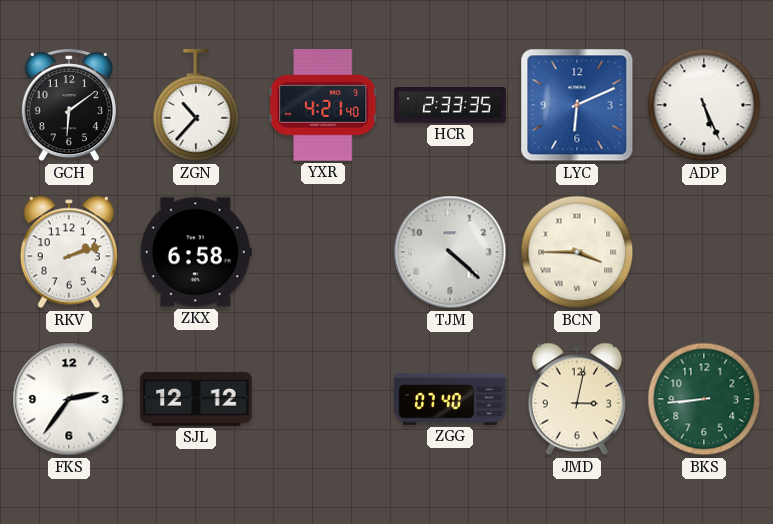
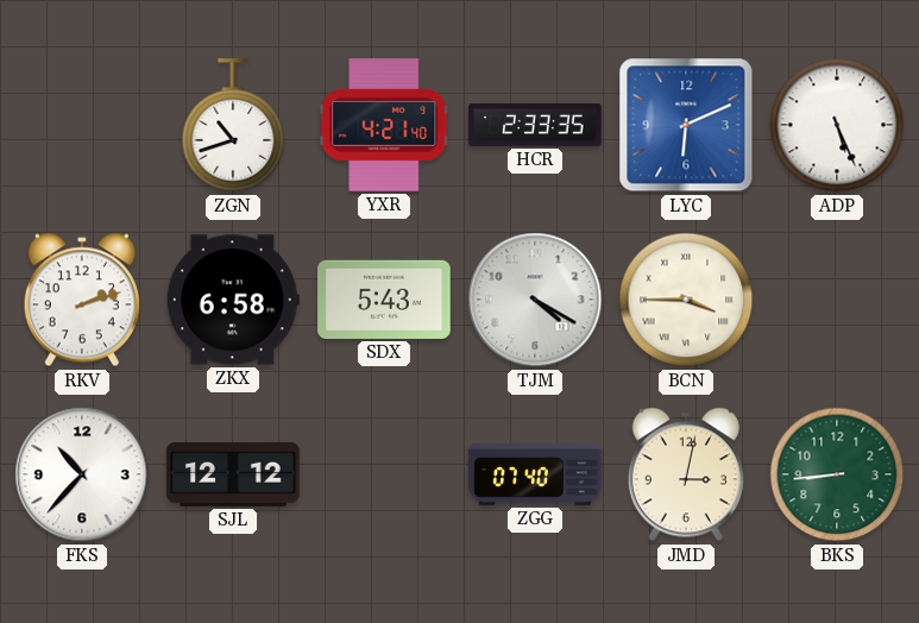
GCH: 6:09 -> none
ZGN: 10:37 -> 10:42
SDX: none -> 5:43
TJM: 4:22 -> 4:20
FKS: 2:36 -> 10:37
